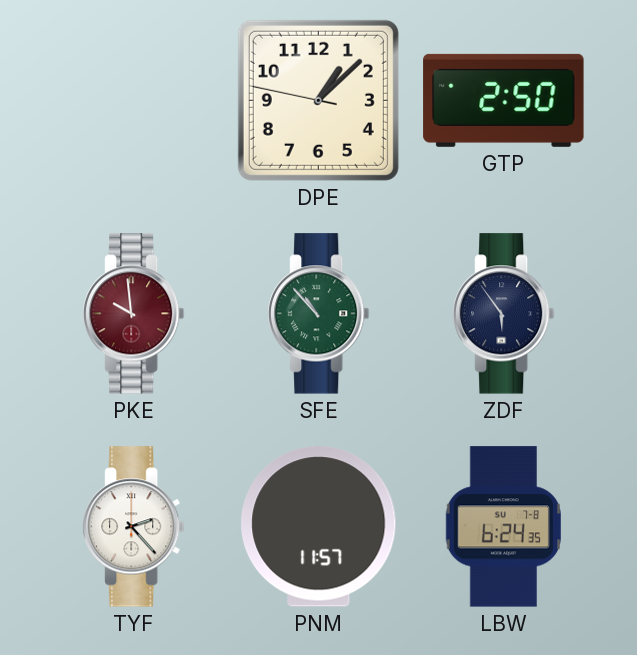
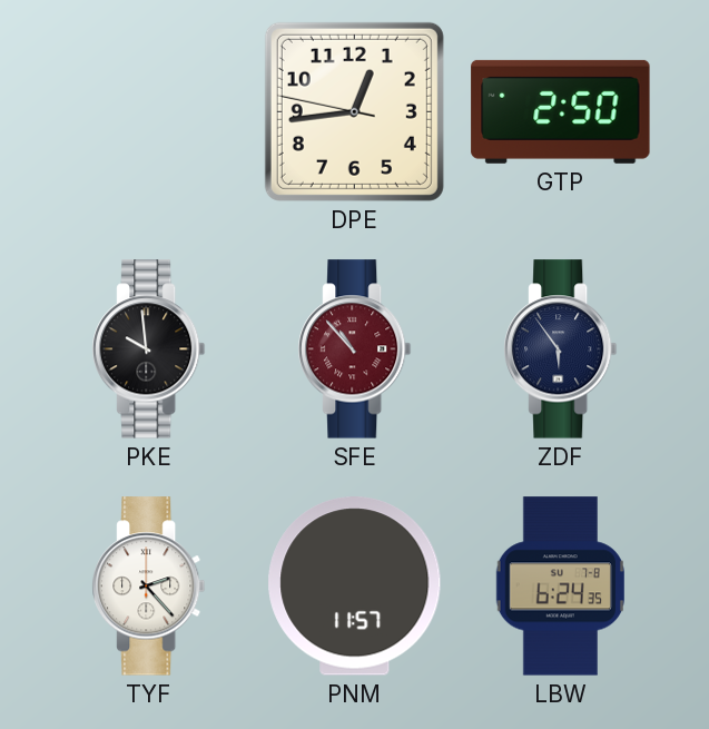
DPE: 1:07 -> 12:43
PKE dial: burgundy -> black
SFE dial: green -> burgundy
